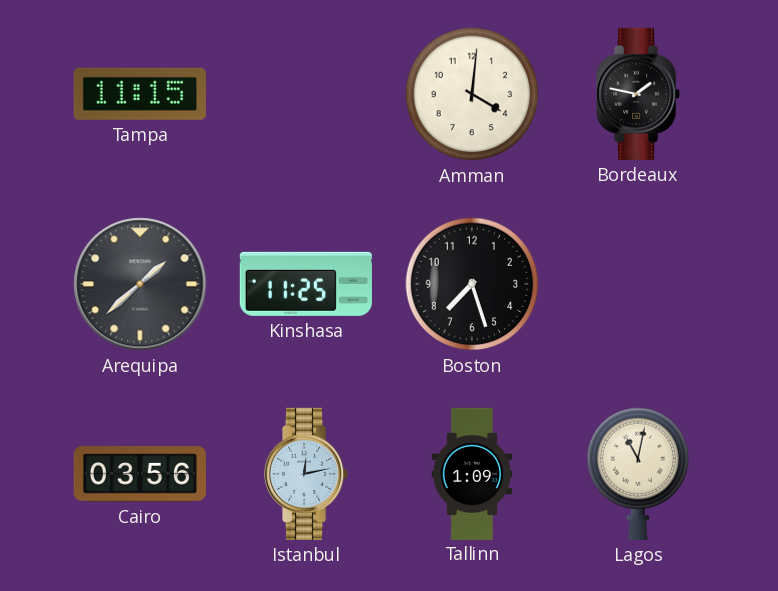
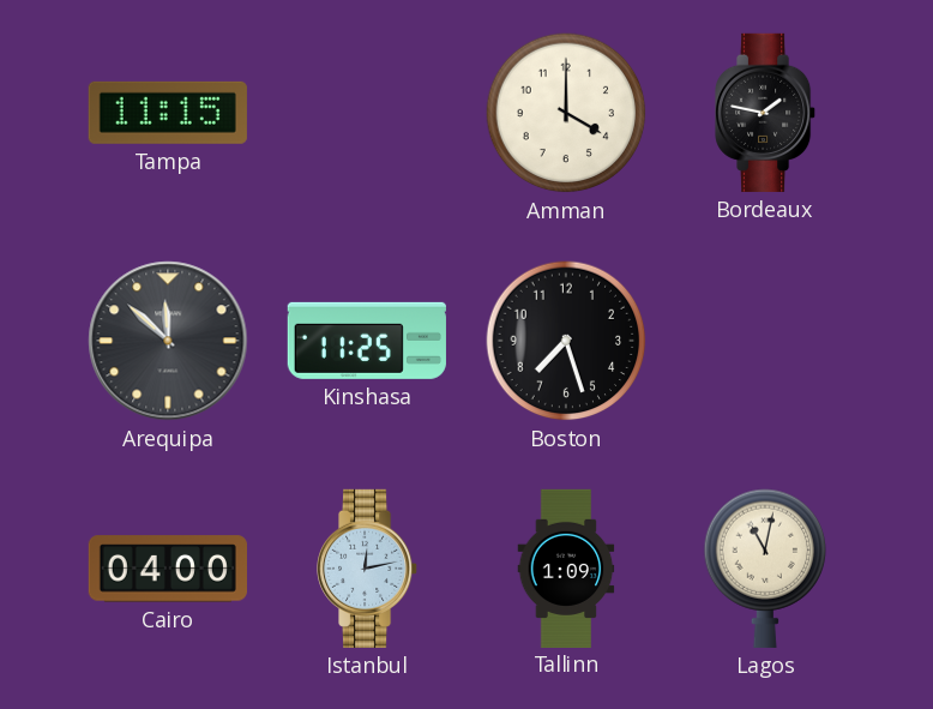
Amman: 4:01 -> 4:00
Arequipa: 1:38 -> 11:52
Cairo: 03:56 -> 04:00
